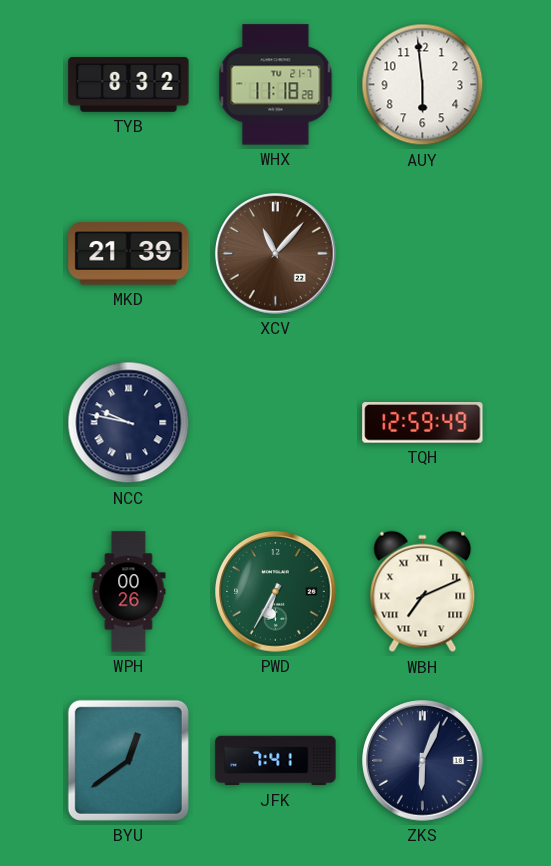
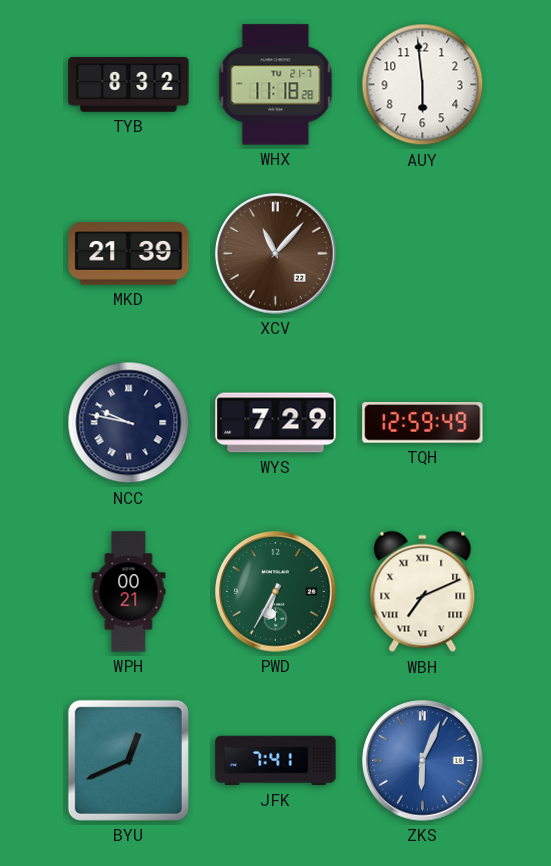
WYS: none -> 7:29
WPH: 00:26 -> 00:21
BYU: 12:39 -> 12:41
ZKS dial: navy -> blue
